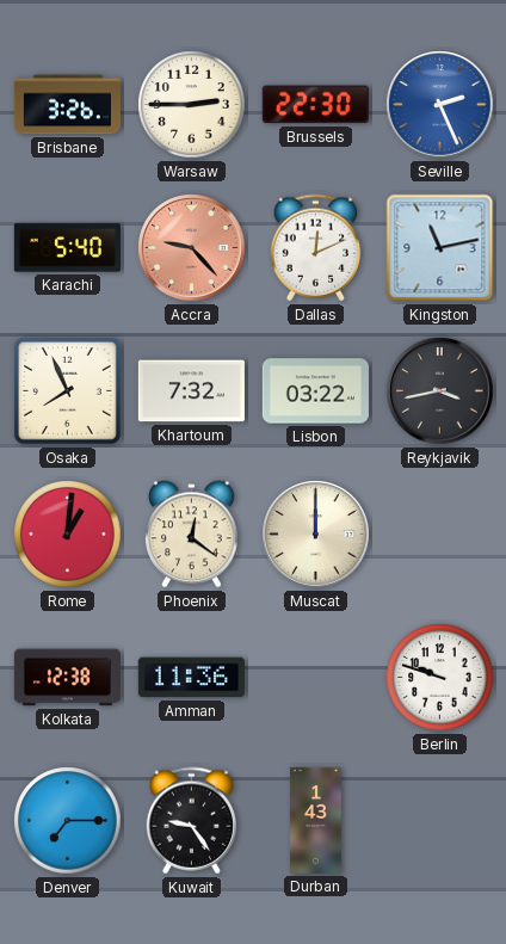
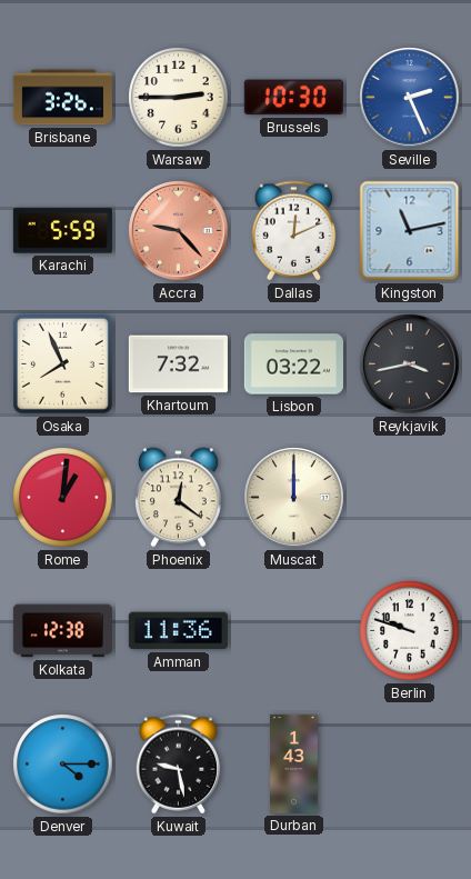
Brussels: 22:30 -> 10:30
Karachi: 5:40 -> 5:59
Denver: 7:15 -> 4:15
Kuwait: 9:24 -> 9:28
